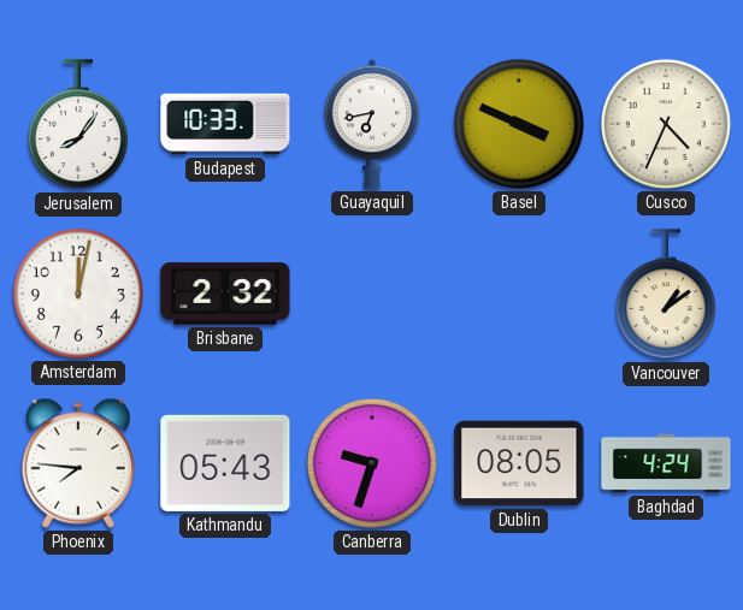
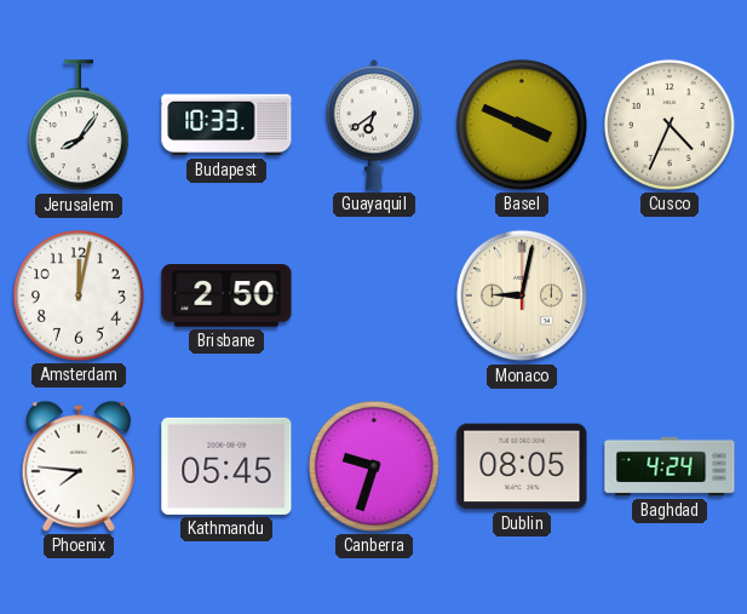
Guayaquil: 6:43 -> 6:39
Brisbane: 2:32 -> 2:50
Monaco: none -> 9:02
Vancouver: 1:09 -> none
Kathmandu: 05:43 -> 05:45
